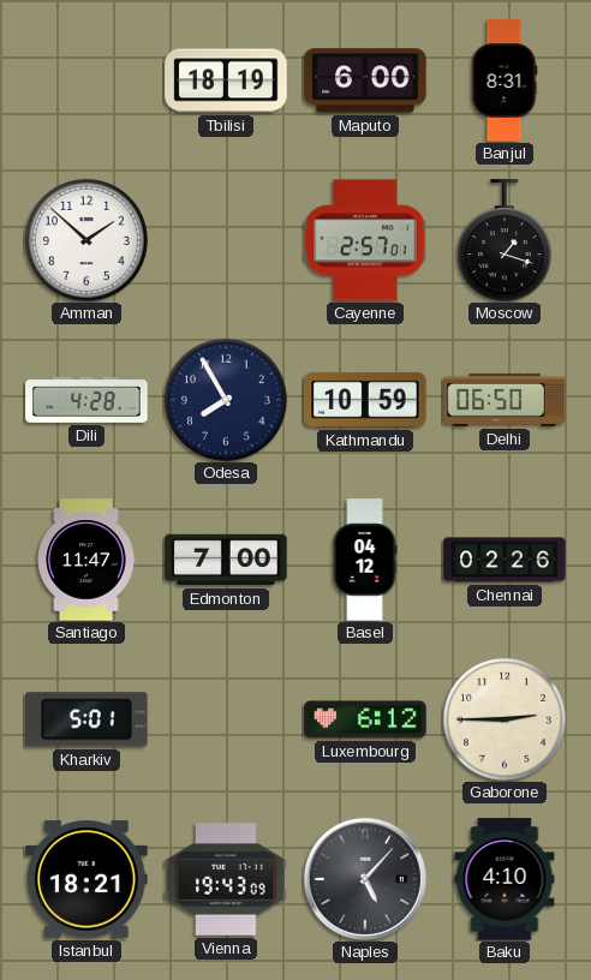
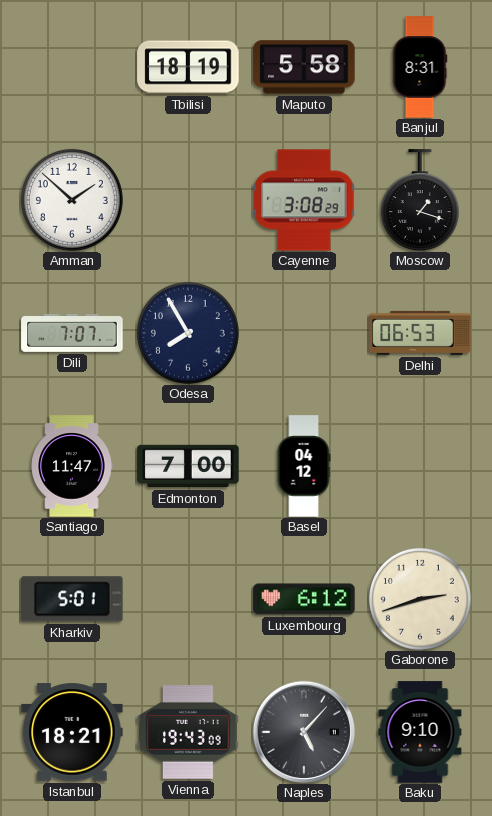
Maputo: 6:00 -> 5:58
Cayenne: 2:57 -> 3:08
Dili: 4:28 -> 7:07
Kathmandu: 10:59 -> none
Delhi: 06:50 -> 06:53
Chennai: 02:26 -> none
Gaborone: 2:45 -> 2:42
Baku: 4:10 -> 9:10
